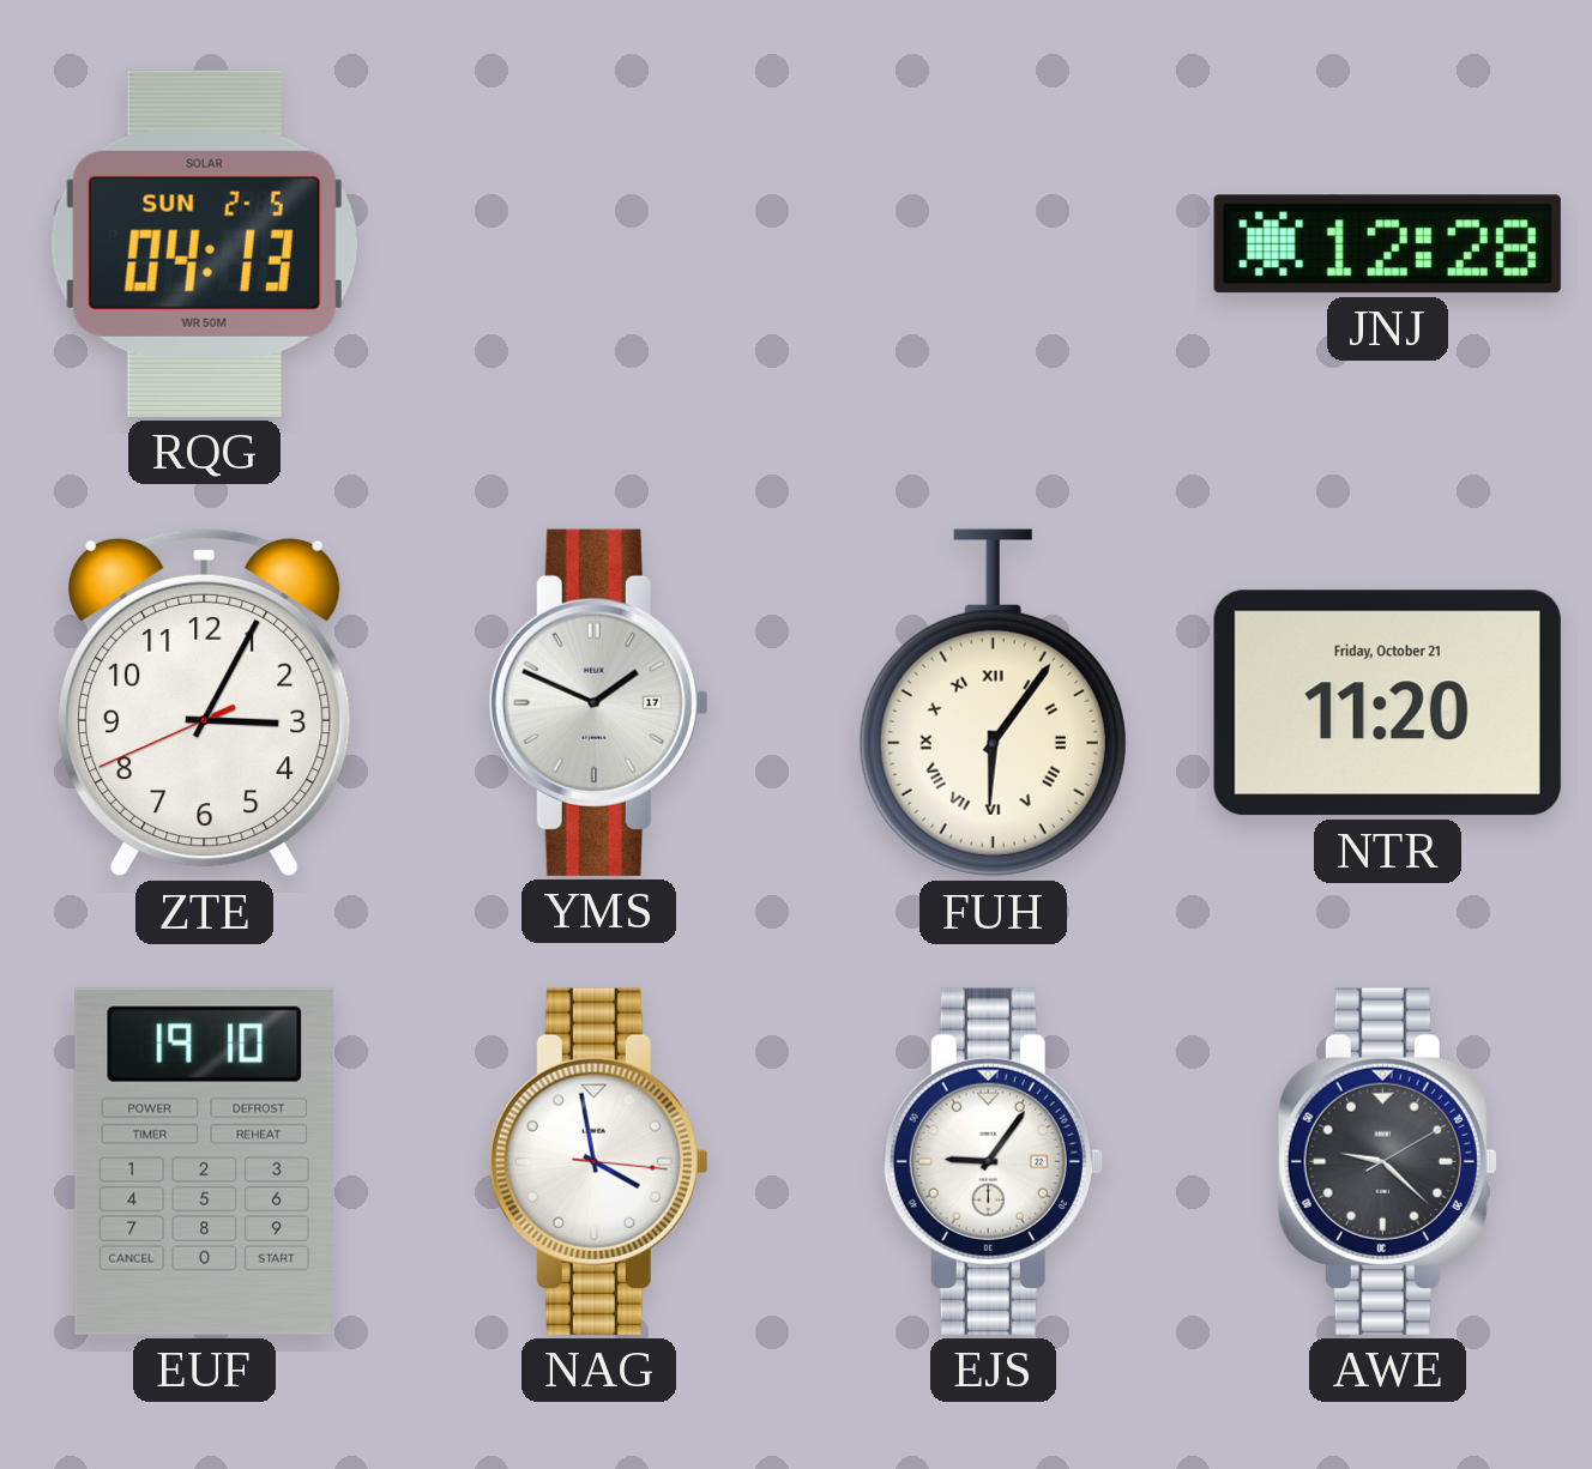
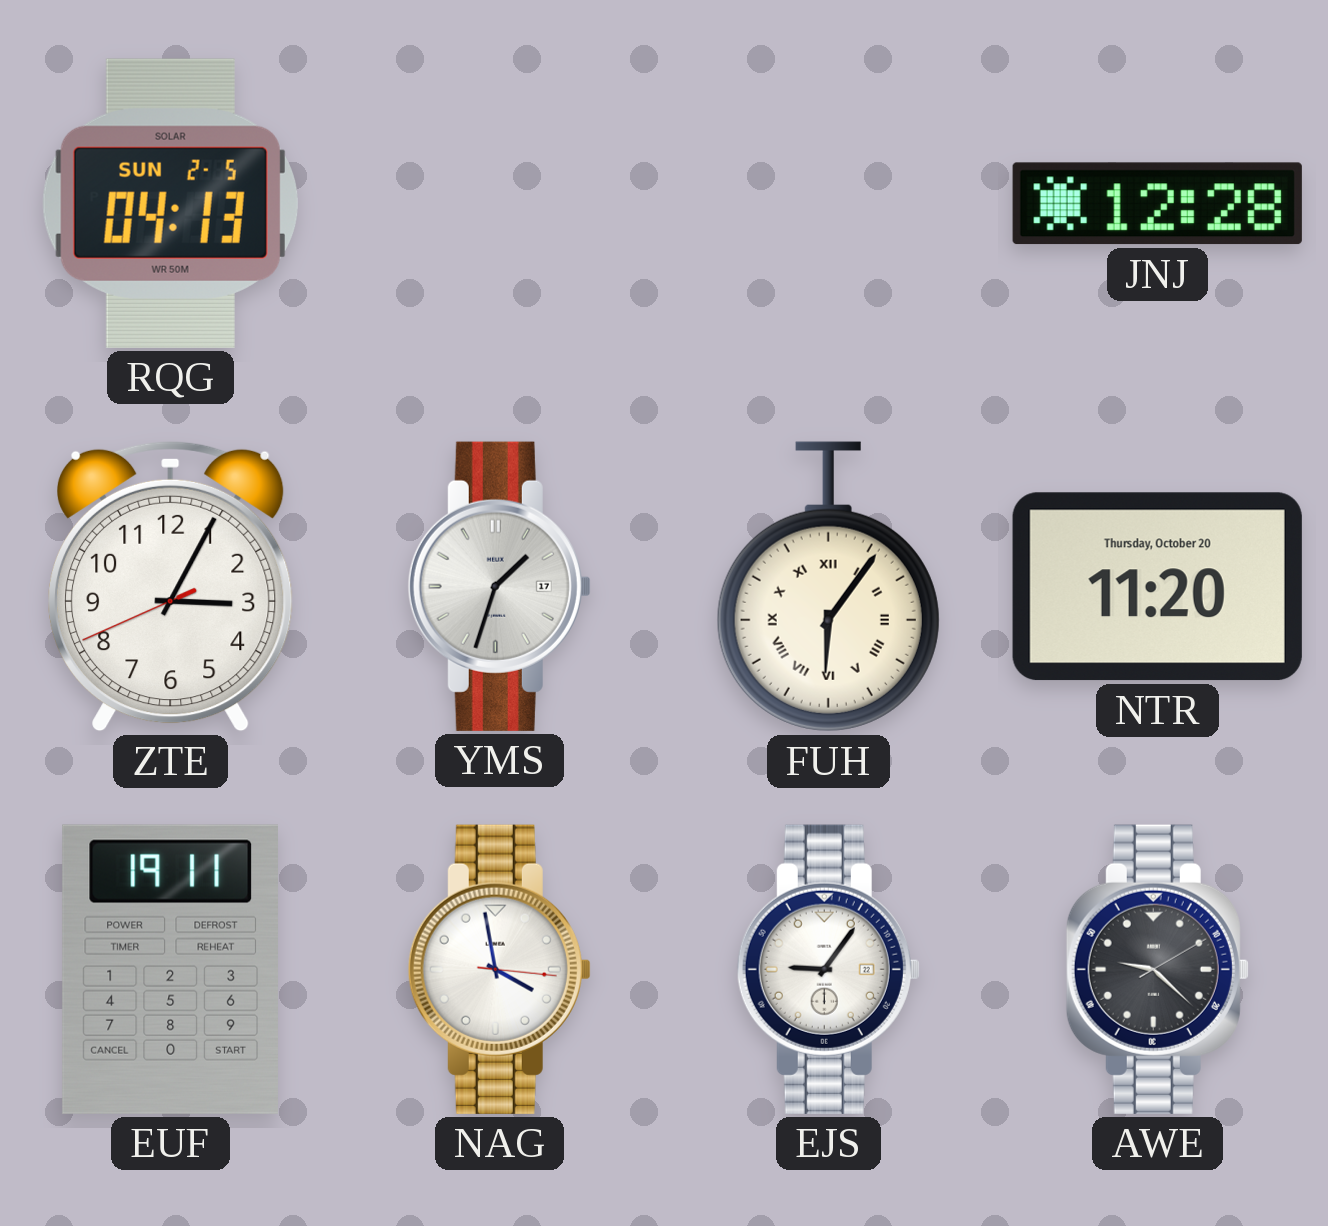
YMS: 1:49 -> 1:33
NTR date: Friday, October 21 -> Thursday, October 20
EUF: 19:10 -> 19:11
